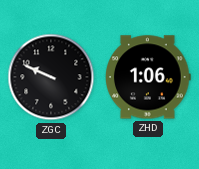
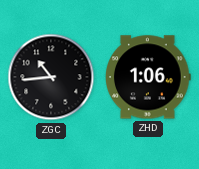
ZGC: 9:49 -> 10:44
